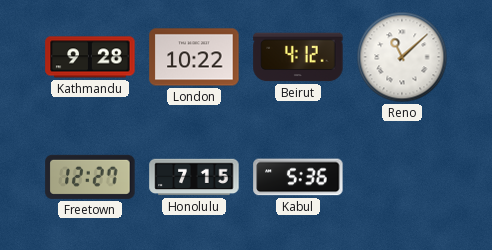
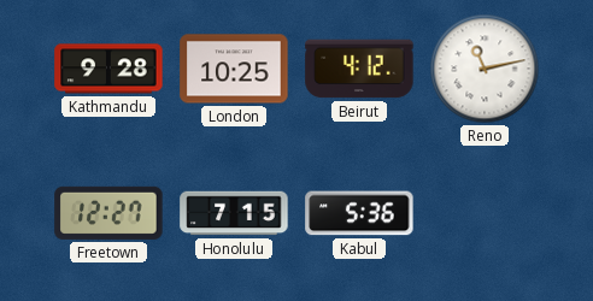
London: 10:22 -> 10:25
Reno: 11:08 -> 11:13
